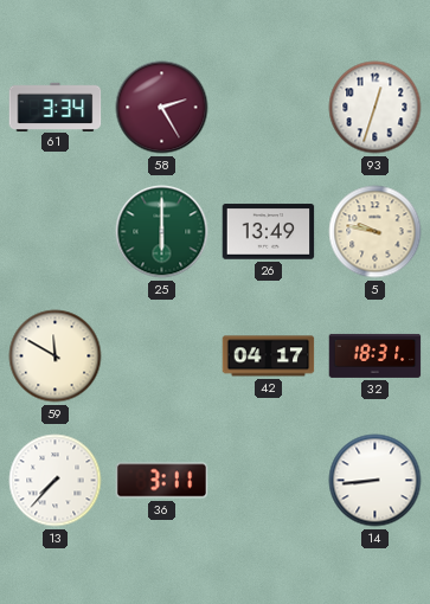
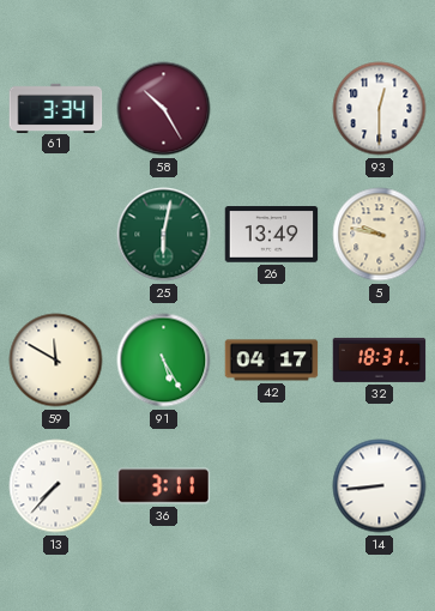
58: 2:25 -> 10:25
93: 12:33 -> 12:30
25: 6:00 -> 6:02
91: none -> 5:25
